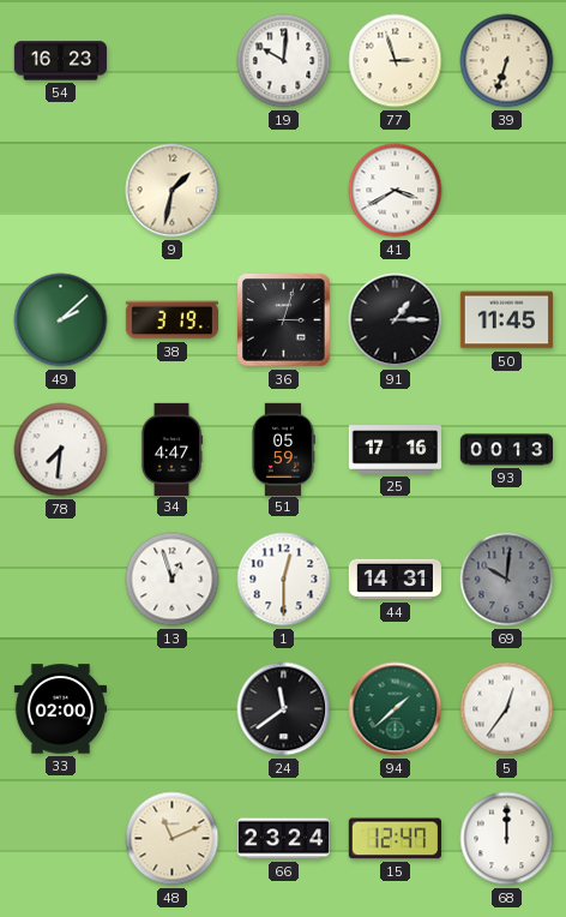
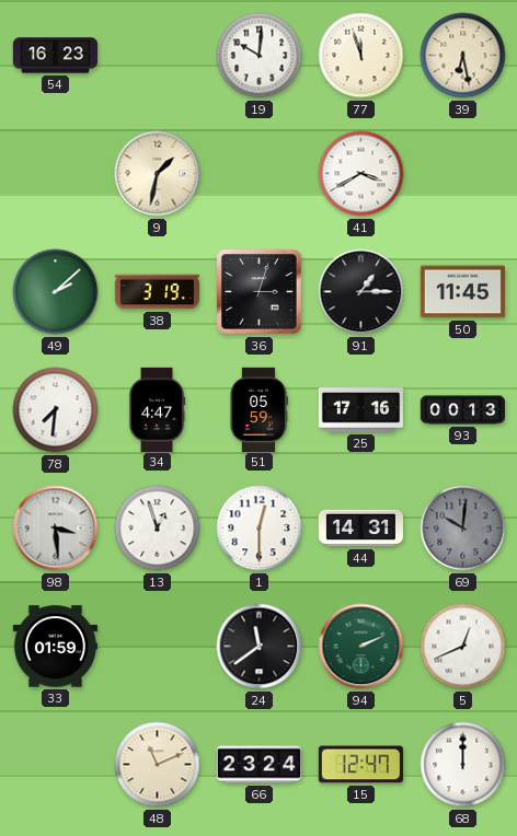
77: 2:57 -> 11:57
39: 6:33 -> 6:28
98: none -> 3:29
33: 02:00 -> 01:59
94: 1:38 -> 2:11
5: 12:36 -> 12:41
